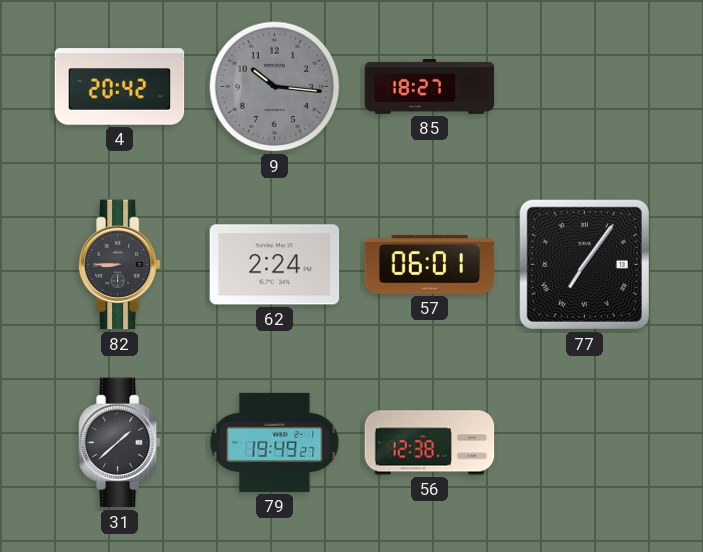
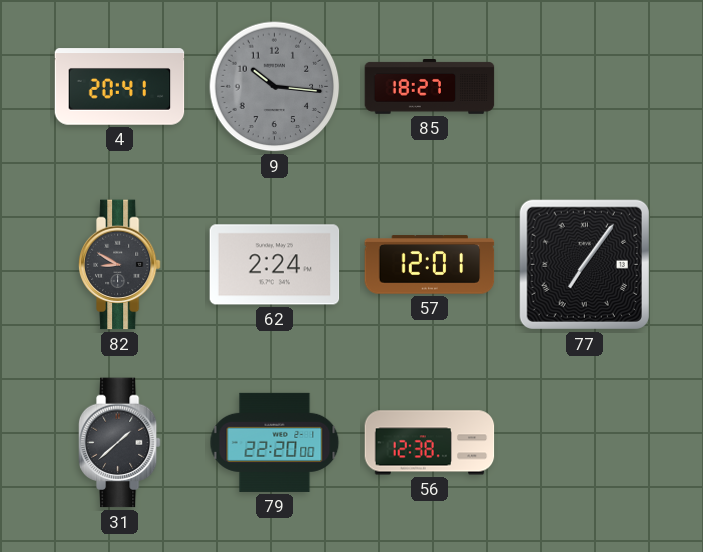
4: 20:42 -> 20:41
82: 8:45 -> 8:50
57: 06:01 -> 12:01
79: 19:49 -> 22:20
